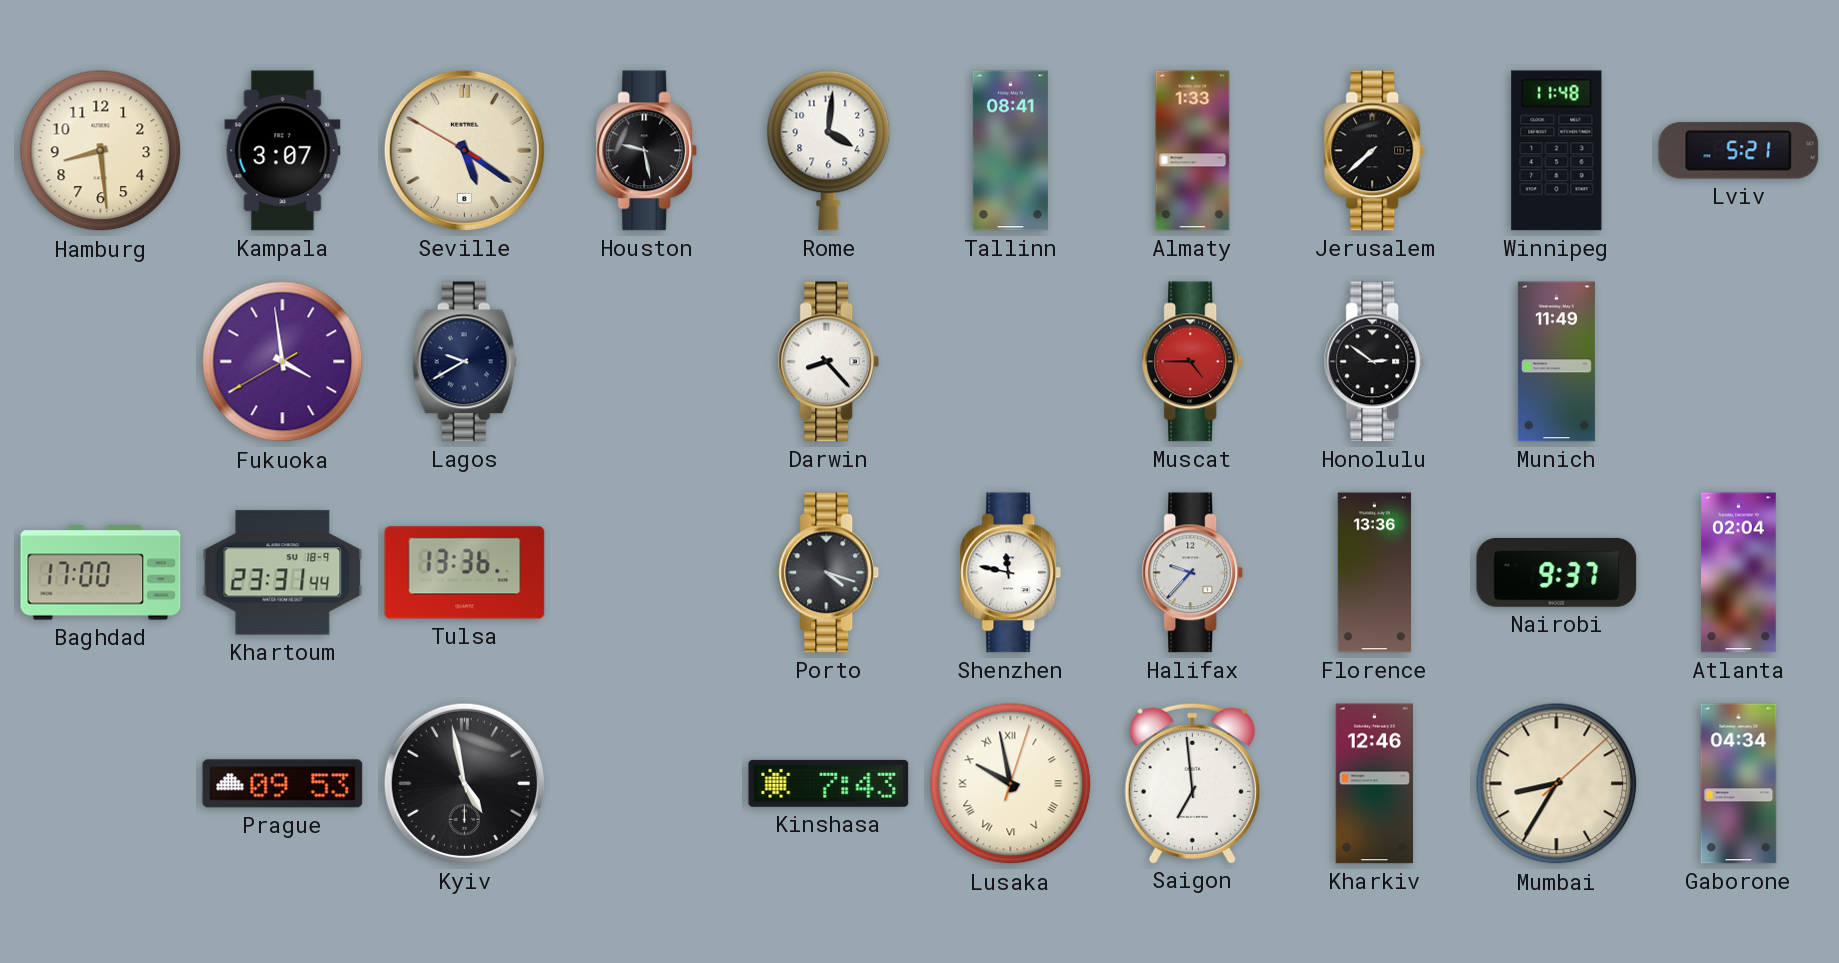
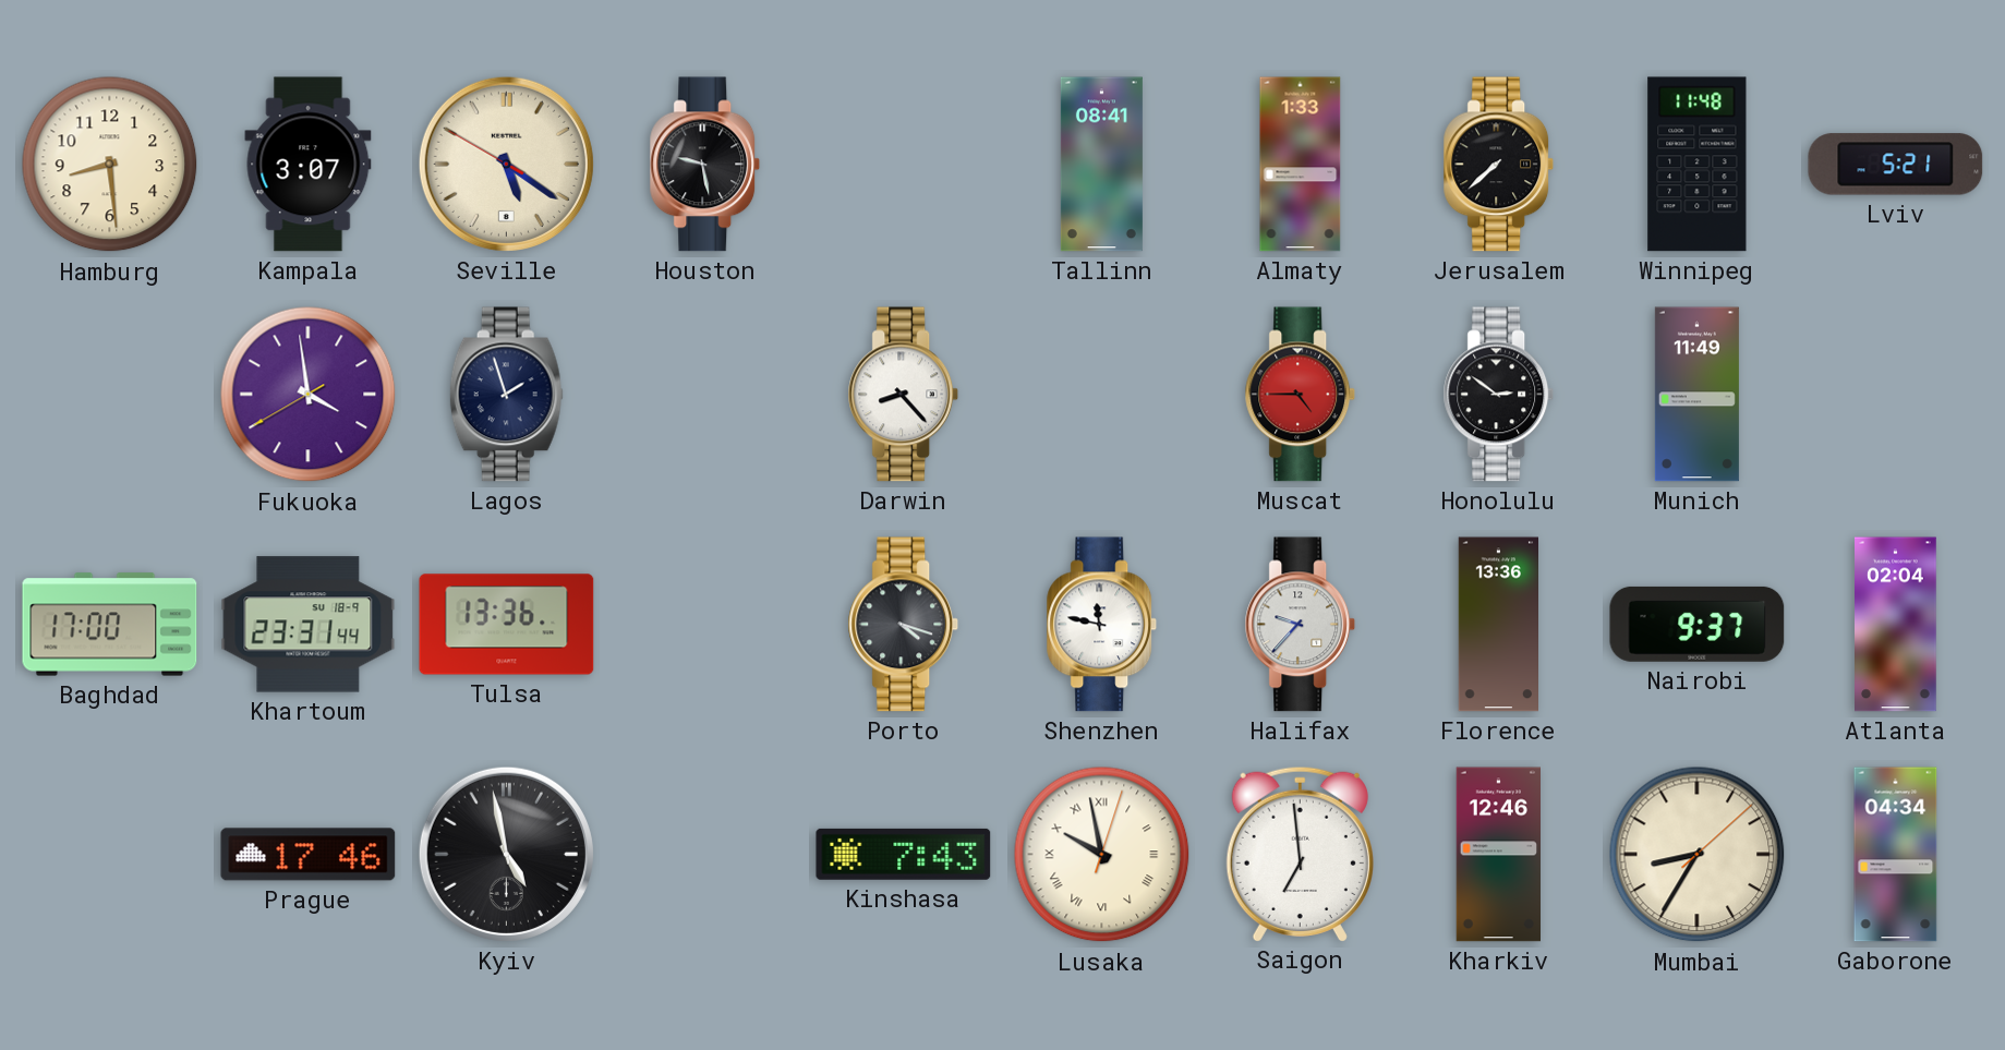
Rome: 4:01 -> none
Lagos: 9:40 -> 1:57
Prague: 09:53 -> 17:46
